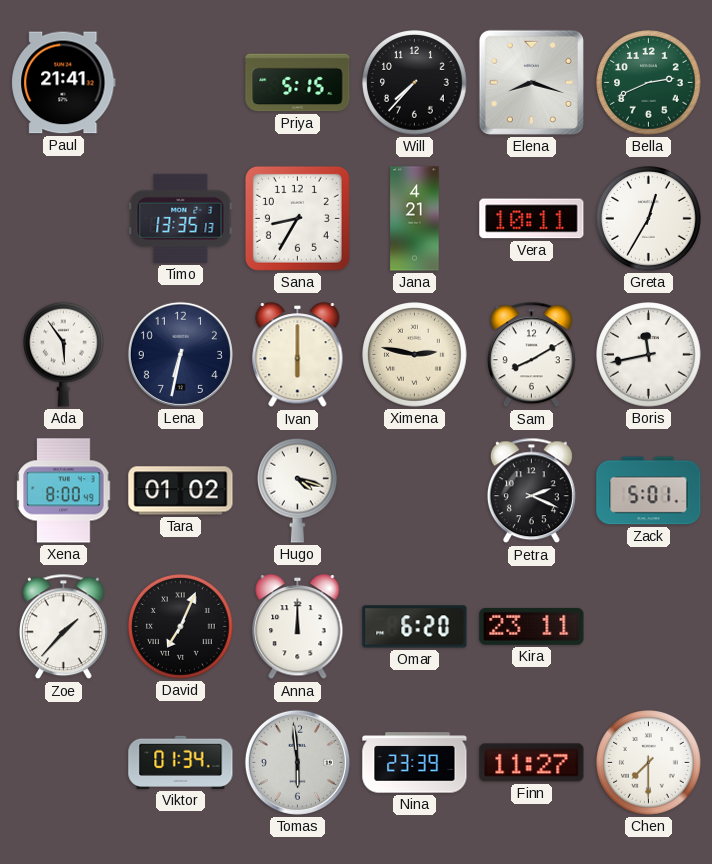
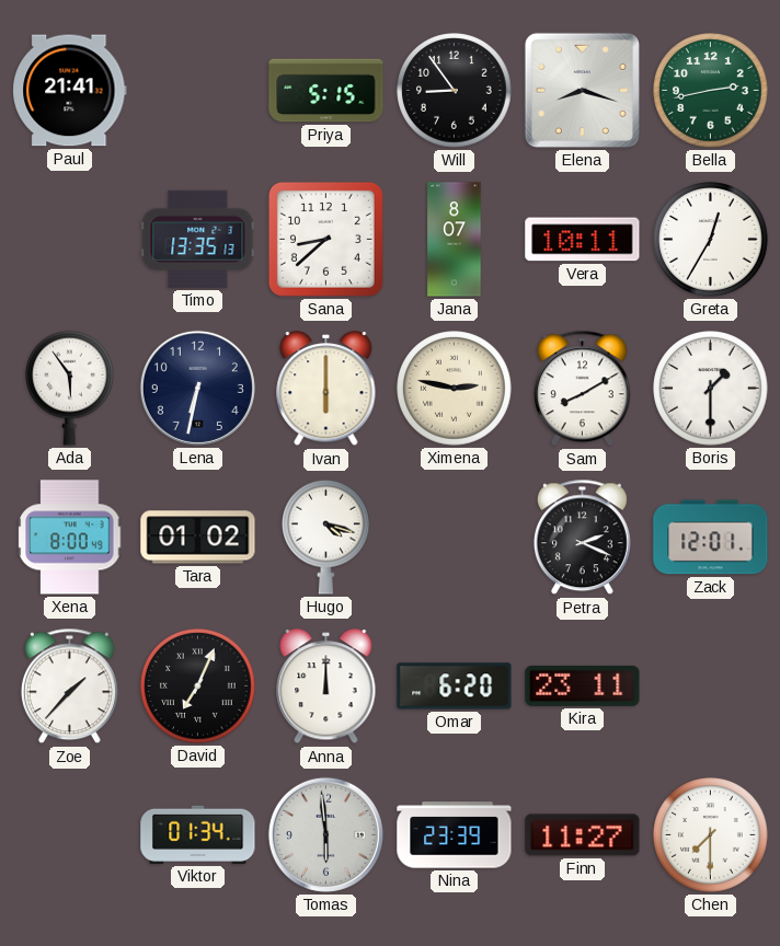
Will: 7:37 -> 8:54
Bella: 2:41 -> 2:43
Sana: 8:35 -> 8:38
Jana: 4:21 -> 8:07
Boris: 11:43 -> 1:30
Zack: 5:01 -> 12:01
